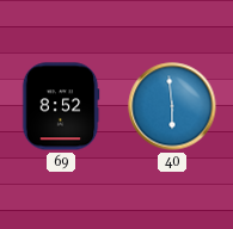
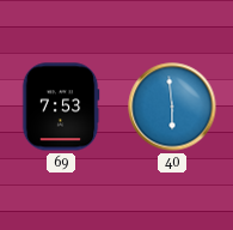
69: 8:52 -> 7:53
